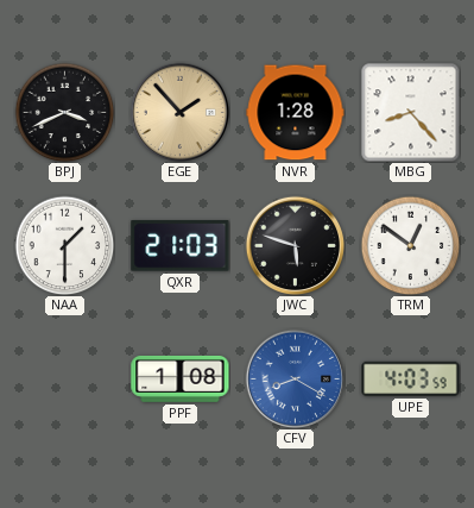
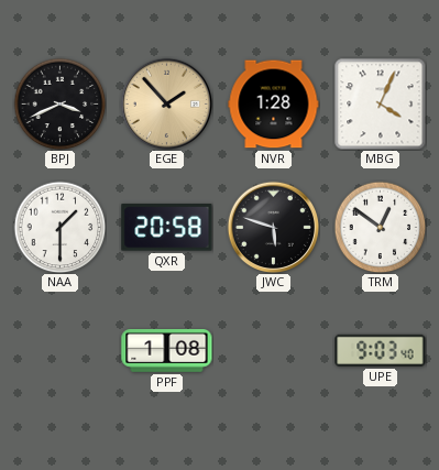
MBG: 8:23 -> 4:04
QXR: 21:03 -> 20:58
CFV: 8:20 -> none
UPE: 4:03 -> 9:03
